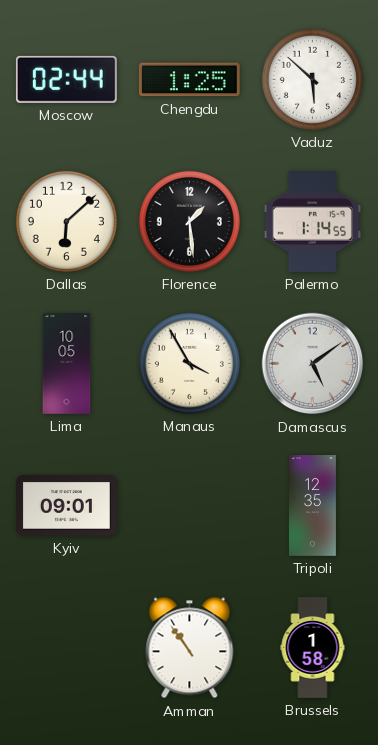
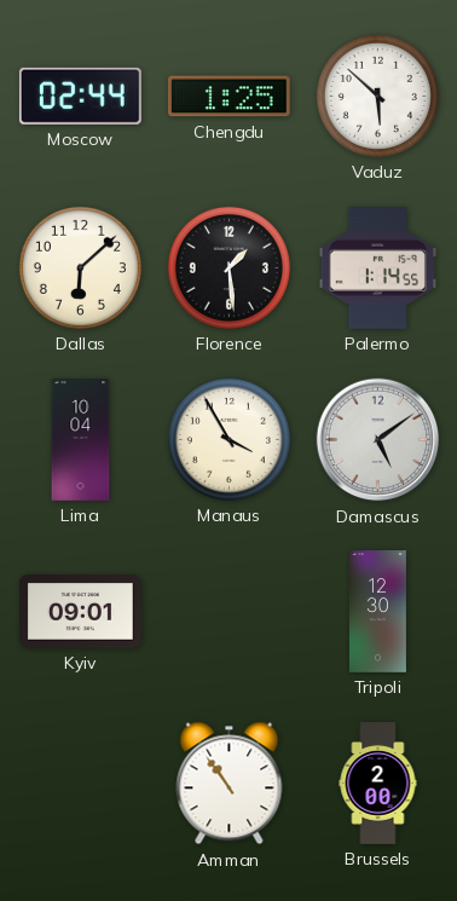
Lima: 10:05 -> 10:04
Tripoli: 12:35 -> 12:30
Brussels: 1:58 -> 2:00
